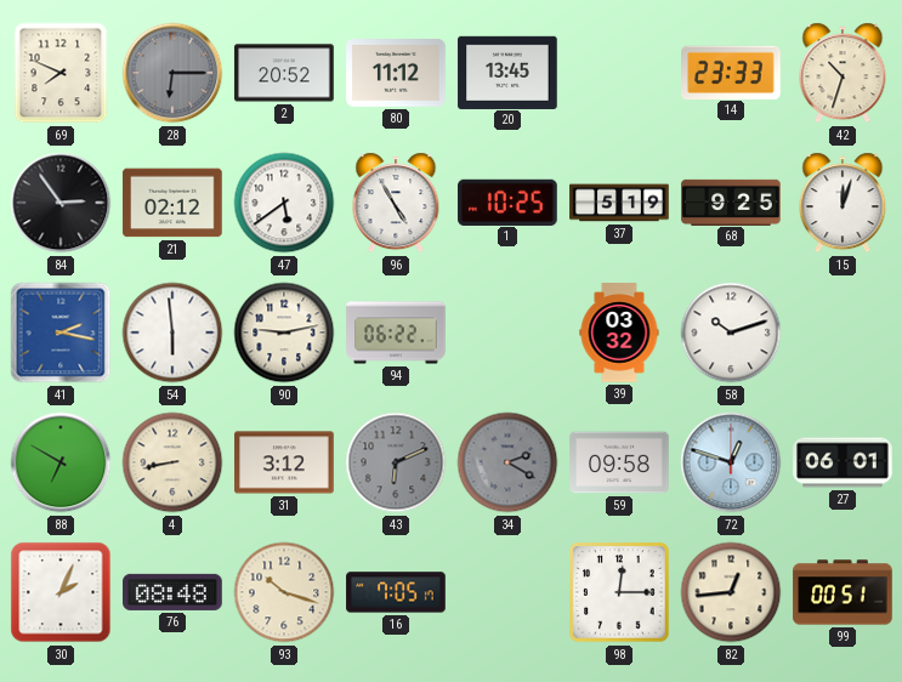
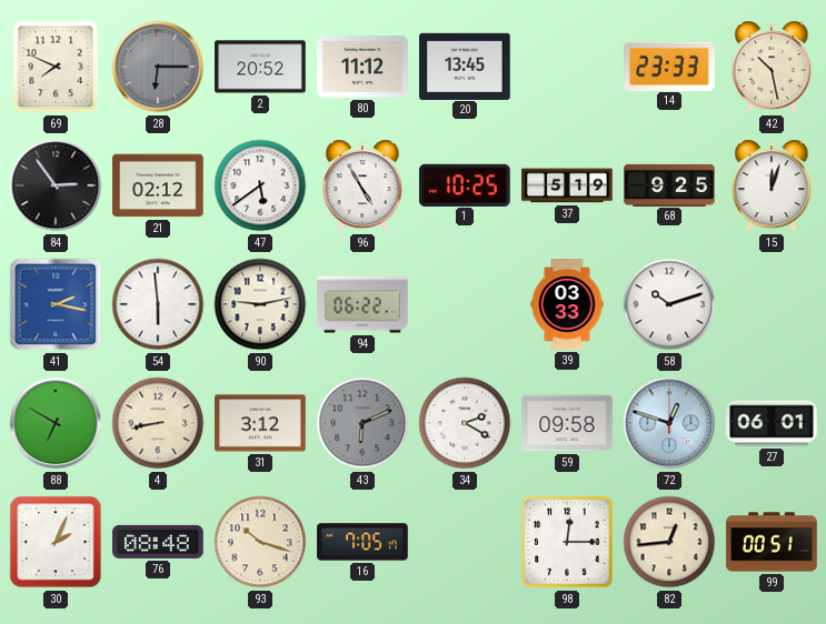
42: 10:33 -> 10:28
39: 03:32 -> 03:33
34 dial: grey -> white
